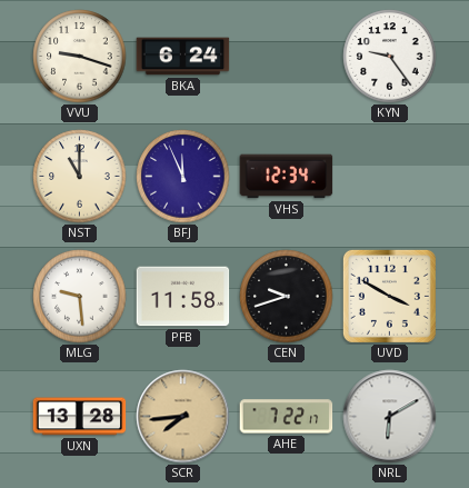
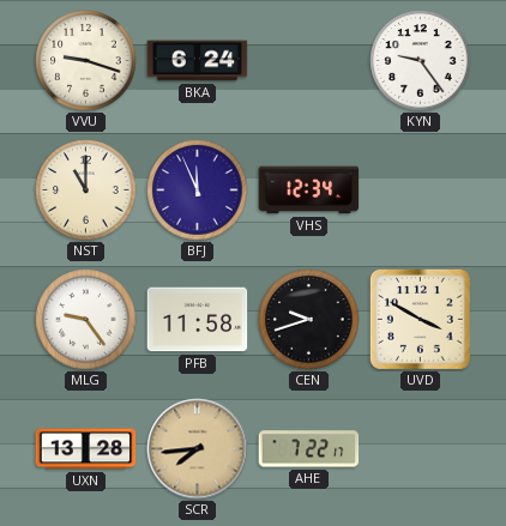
MLG: 9:29 -> 9:24
NRL: 6:10 -> none
